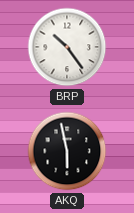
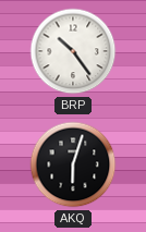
AKQ: 5:58 -> 6:03
